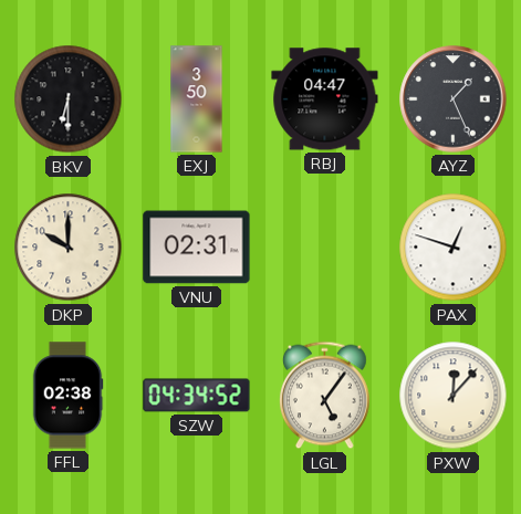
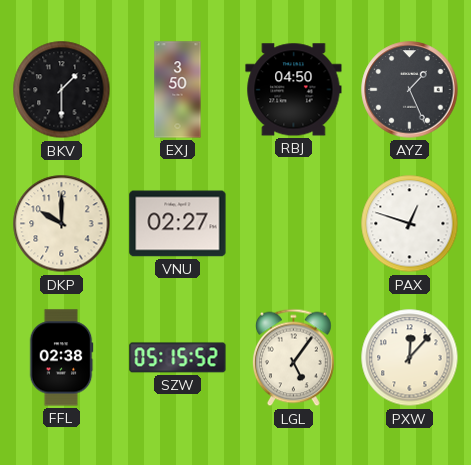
BKV: 6:30 -> 1:30
RBJ: 04:47 -> 04:50
VNU: 02:31 -> 02:27
SZW: 04:34 -> 05:15
